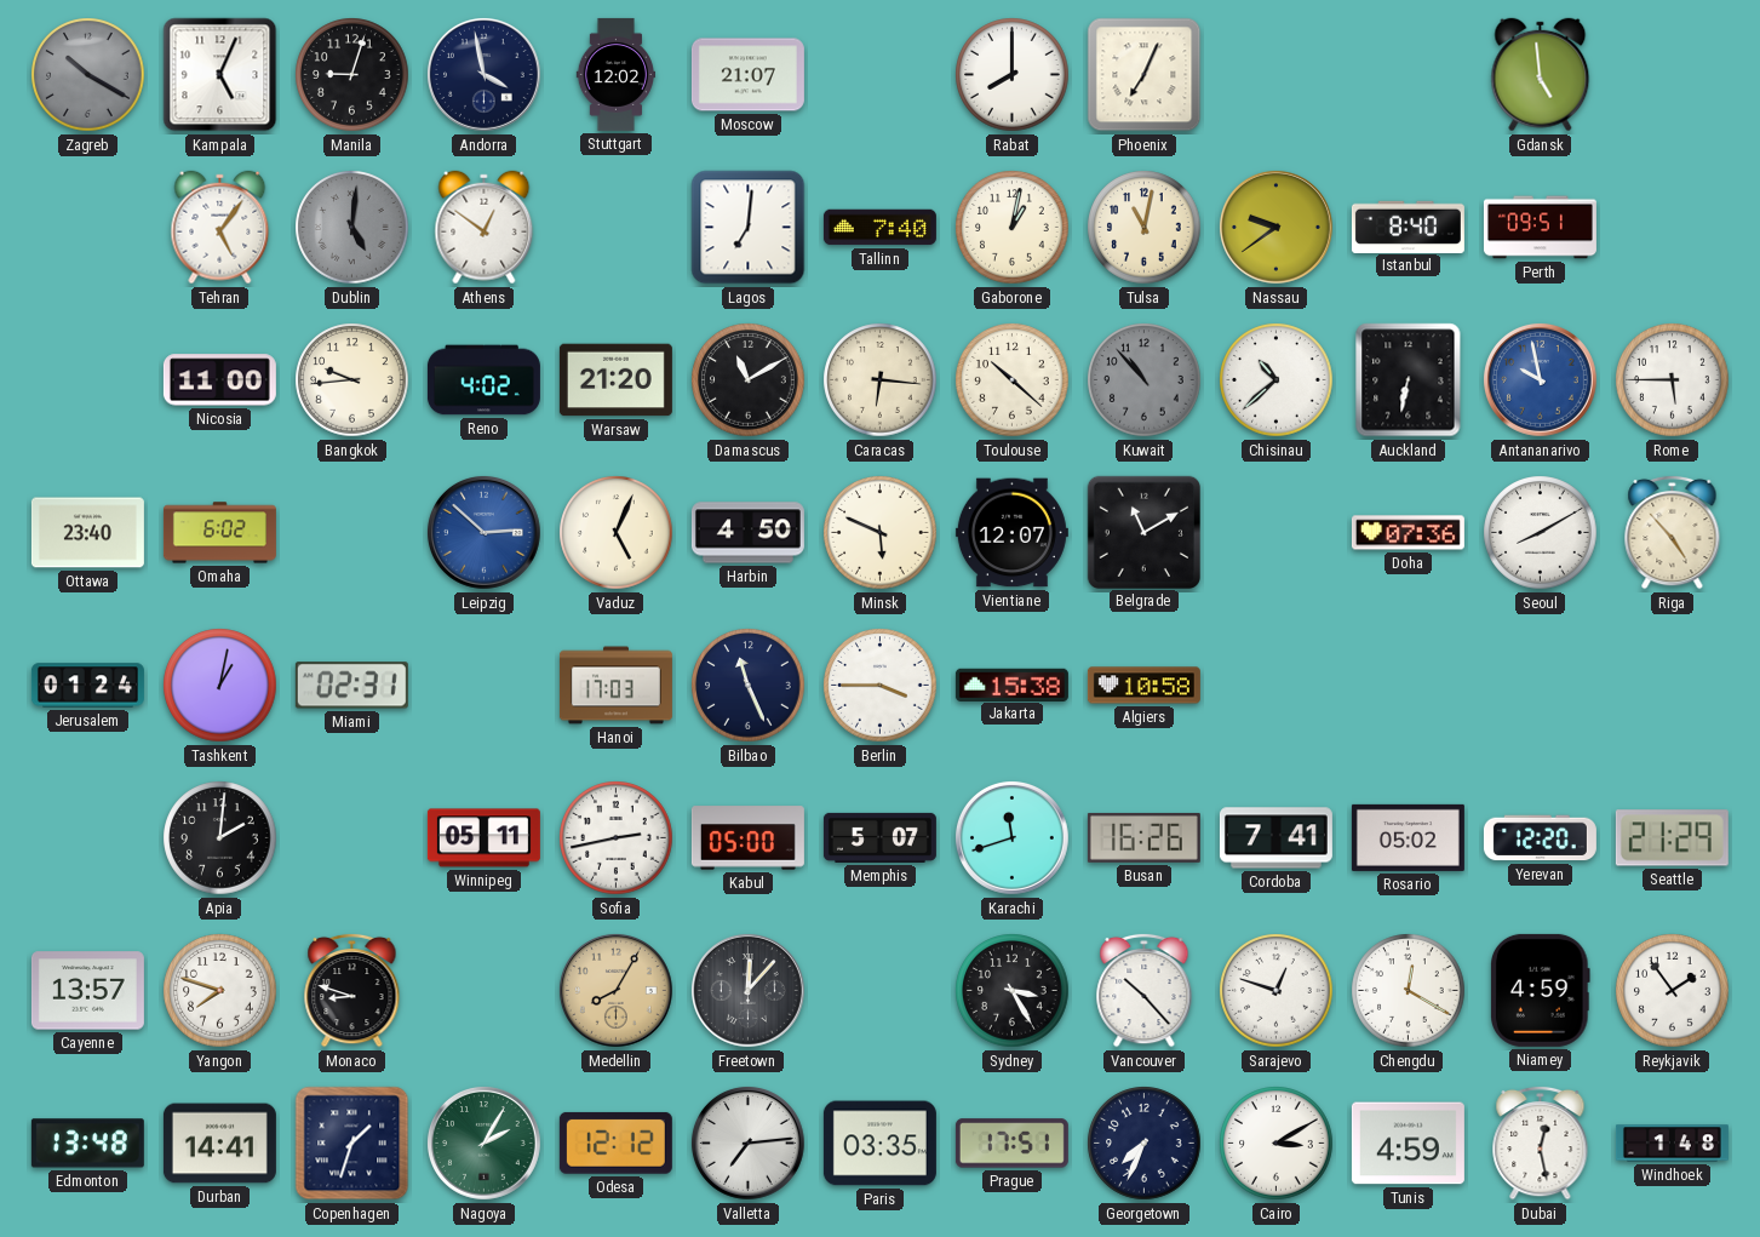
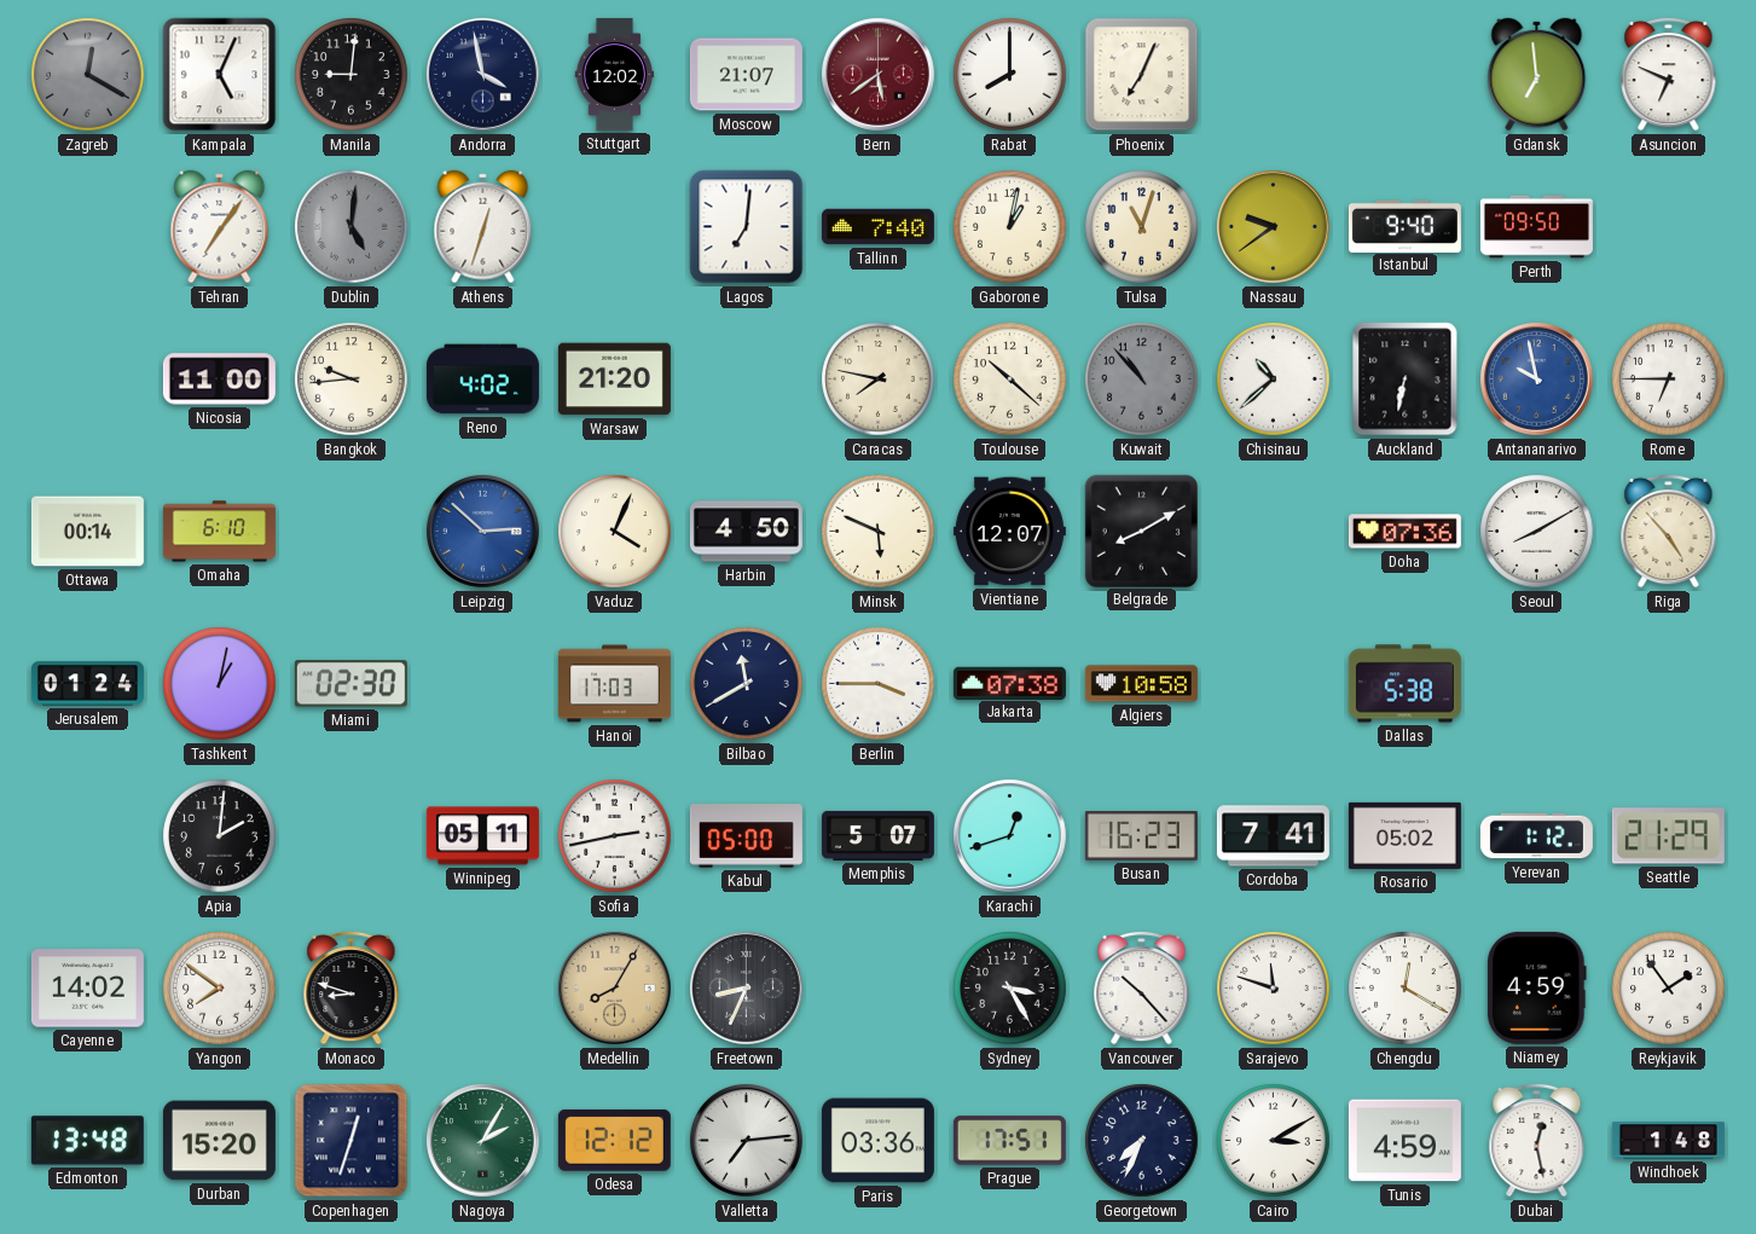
Zagreb: 10:20 -> 12:20
Manila: 9:03 -> 9:01
Bern: none -> 5:39
Gdansk: 4:59 -> 6:59
Asuncion: none -> 6:49
Tehran: 5:06 -> 7:06
Athens: 12:51 -> 12:33
Tulsa: 11:02 -> 11:03
Istanbul: 8:40 -> 9:40
Perth: 09:51 -> 09:50
Damascus: 11:10 -> none
Caracas: 6:16 -> 7:47
Rome: 5:45 -> 6:45
Ottawa: 23:40 -> 00:14
Omaha: 6:02 -> 6:10
Vaduz: 5:04 -> 4:04
Belgrade: 11:10 -> 8:10
Miami: 02:31 -> 02:30
Bilbao: 11:26 -> 11:40
Jakarta: 15:38 -> 07:38
Dallas: none -> 5:38
Karachi: 11:42 -> 12:42
Busan: 16:26 -> 16:23
Yerevan: 12:20 -> 1:12
Cayenne: 13:57 -> 14:02
Yangon: 7:48 -> 7:51
Freetown: 12:07 -> 8:34
Sarajevo: 12:48 -> 11:48
Durban: 14:41 -> 15:20
Copenhagen: 1:33 -> 12:33
Paris: 03:35 -> 03:36
